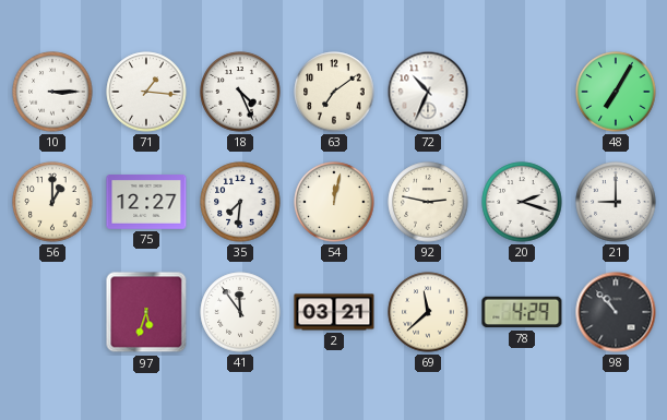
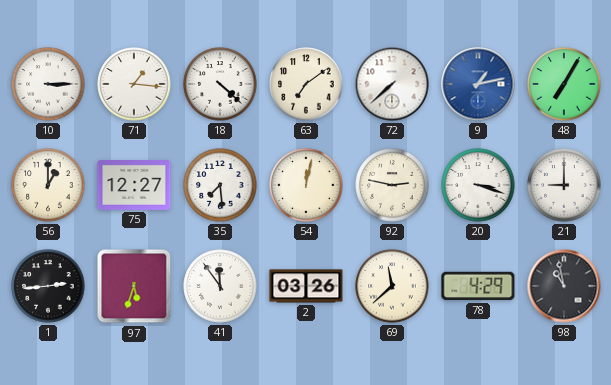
18: 4:26 -> 4:22
72: 10:34 -> 7:38
9: none -> 1:13
35: 7:31 -> 7:29
20: 2:18 -> 3:18
1: none -> 2:44
2: 03:21 -> 03:26
98: 10:53 -> 10:58
